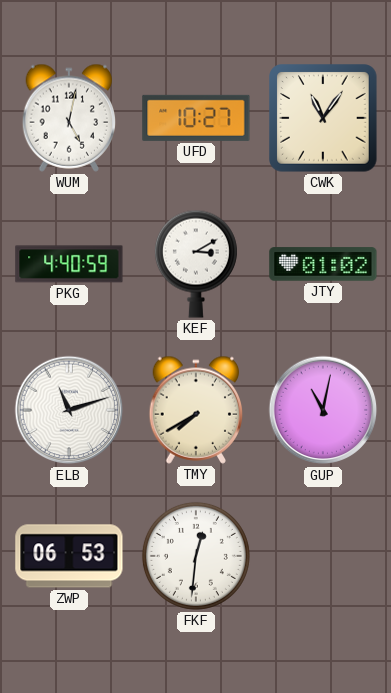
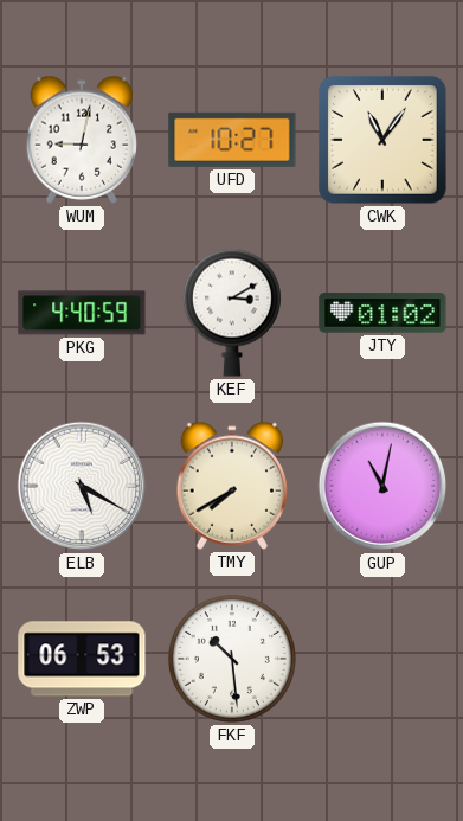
WUM: 5:02 -> 9:02
ELB: 11:12 -> 5:20
FKF: 12:31 -> 10:29
